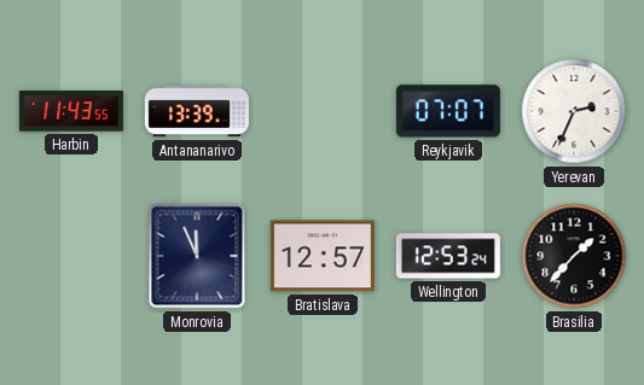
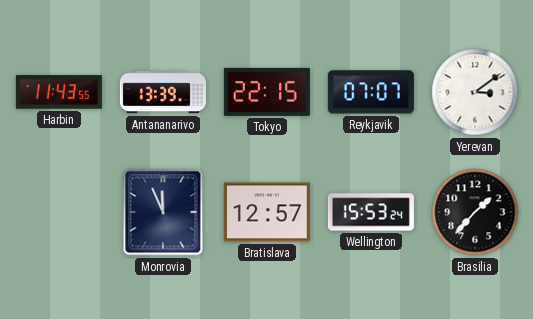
Tokyo: none -> 22:15
Yerevan: 2:34 -> 3:09
Wellington: 12:53 -> 15:53
